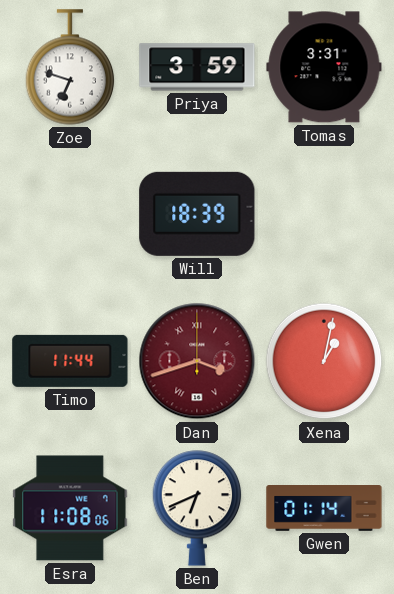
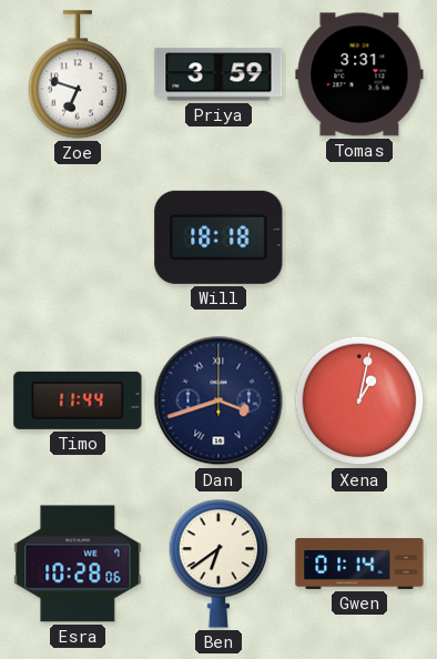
Will: 18:39 -> 18:18
Dan dial: burgundy -> navy
Esra: 11:08 -> 10:28
Ben: 6:41 -> 6:39
